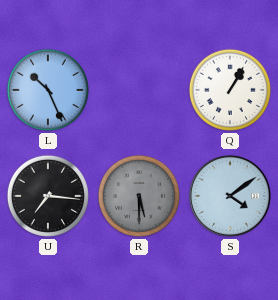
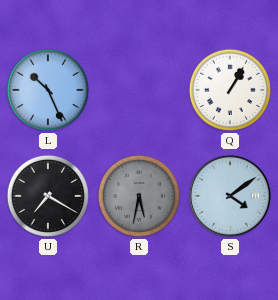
U: 7:16 -> 7:20
R: 5:30 -> 5:32
